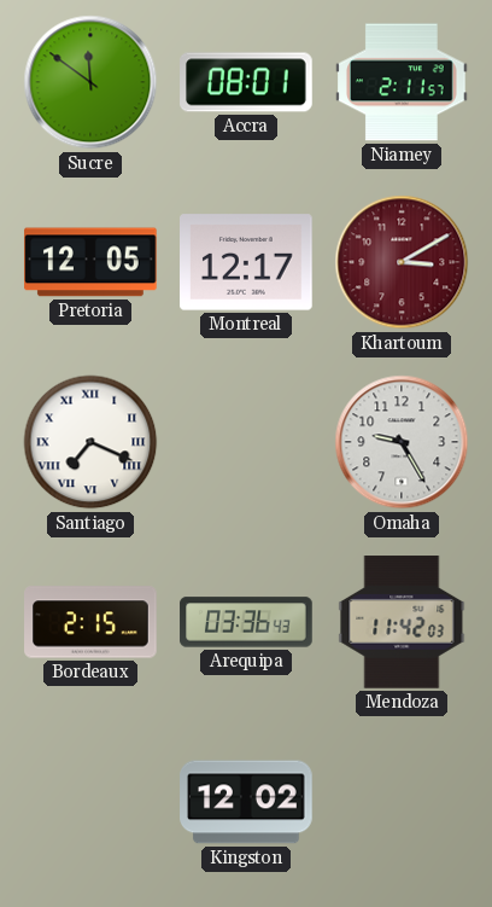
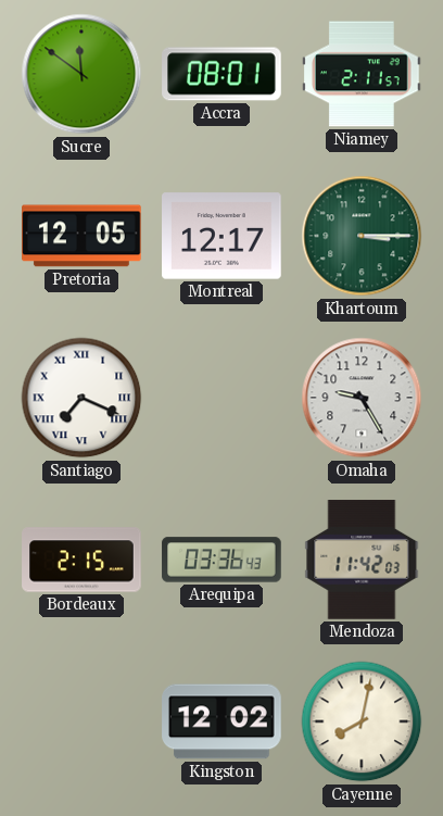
Khartoum: 3:10 -> 3:15
Khartoum dial: burgundy -> green
Cayenne: none -> 8:02
